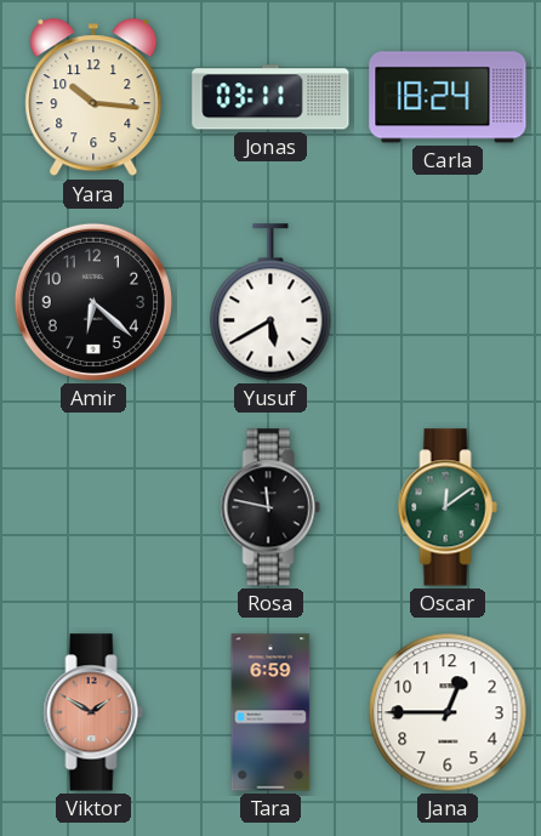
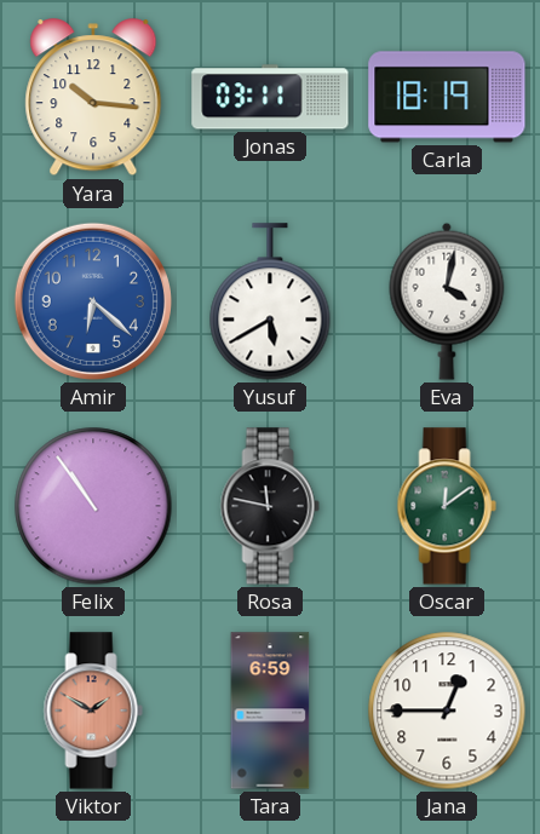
Carla: 18:24 -> 18:19
Amir dial: black -> blue
Eva: none -> 4:02
Felix: none -> 10:54
